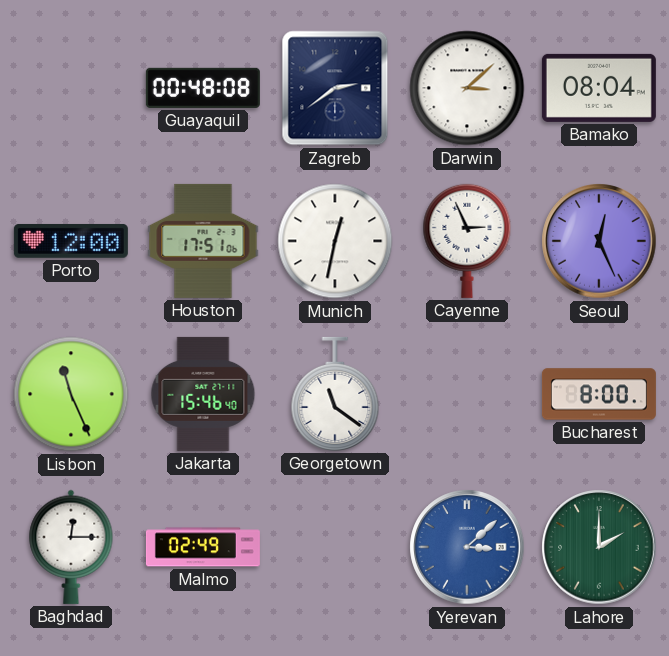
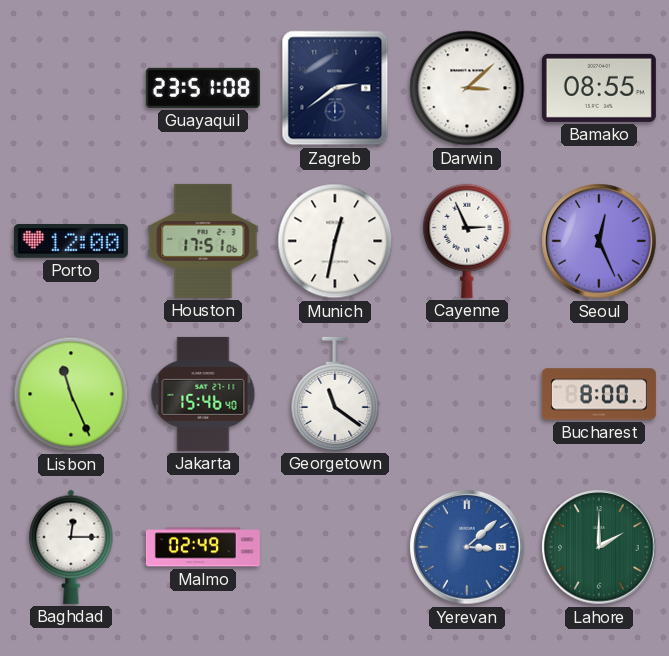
Guayaquil: 00:48 -> 23:51
Bamako: 08:04 -> 08:55
